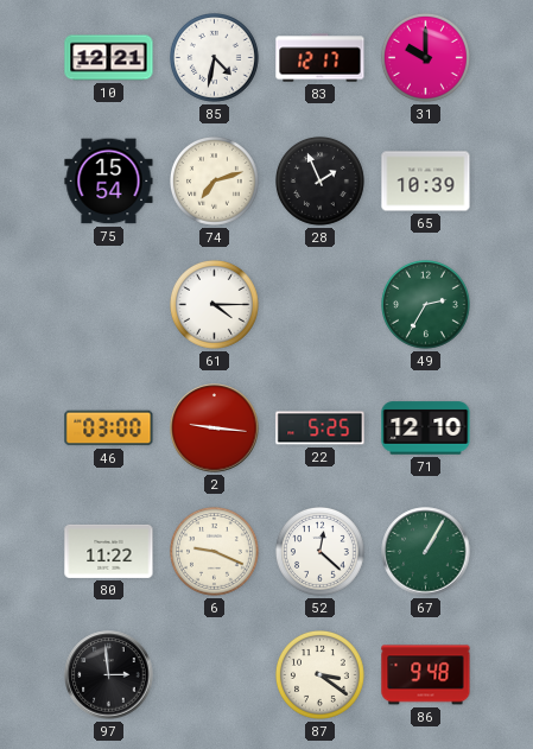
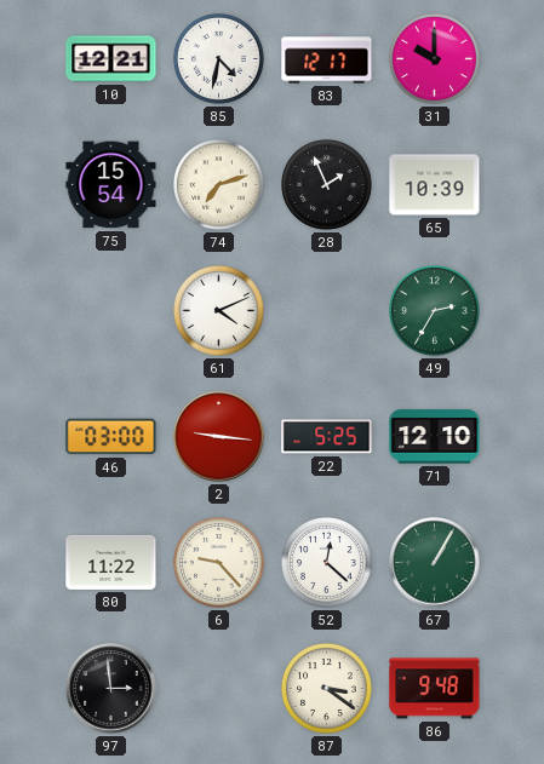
61: 4:15 -> 4:11
6: 9:19 -> 9:23
